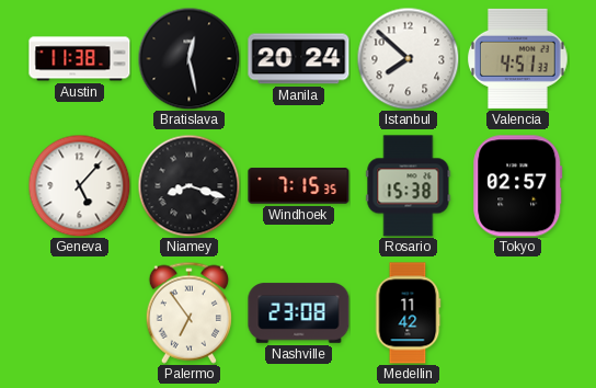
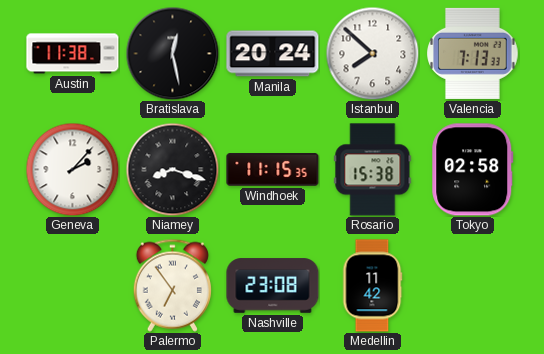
Valencia: 4:51 -> 7:13
Geneva: 5:07 -> 2:07
Windhoek: 7:15 -> 11:15
Tokyo: 02:57 -> 02:58
